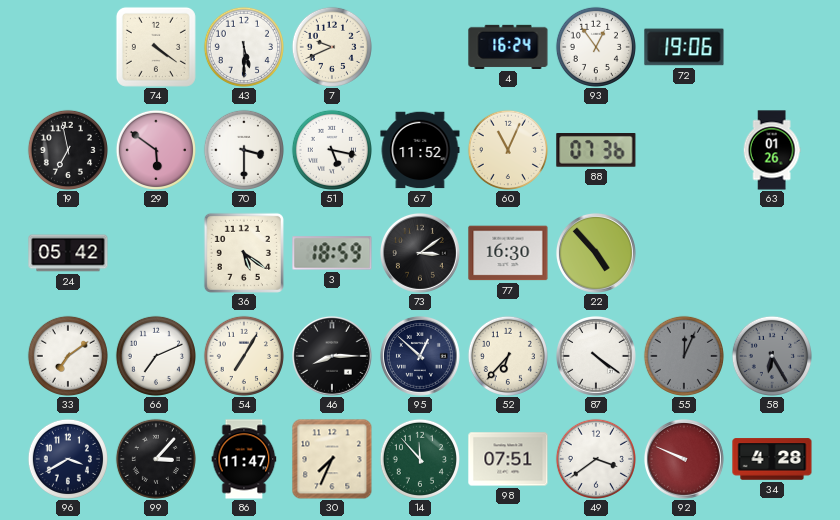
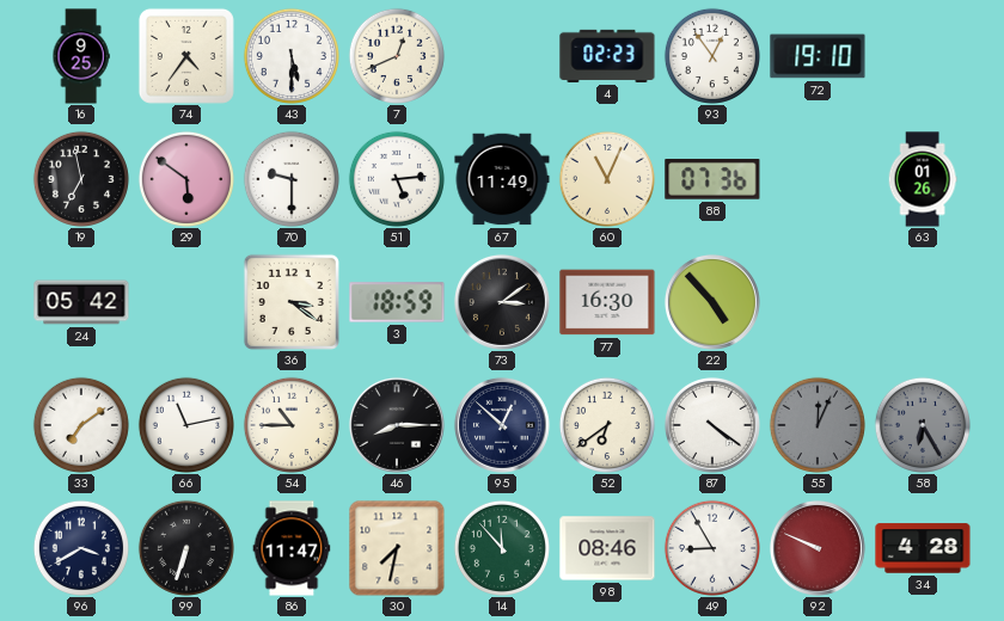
16: none -> 9:25
74: 4:21 -> 4:36
7: 9:41 -> 12:41
4: 16:24 -> 02:23
72: 19:06 -> 19:10
70: 3:30 -> 9:30
51: 5:17 -> 5:14
67: 11:52 -> 11:49
36: 5:21 -> 3:21
66: 7:11 -> 11:13
54: 7:05 -> 10:45
52: 6:37 -> 6:39
99: 3:07 -> 6:33
30: 7:34 -> 7:32
98: 07:51 -> 08:46
49: 3:39 -> 8:55
